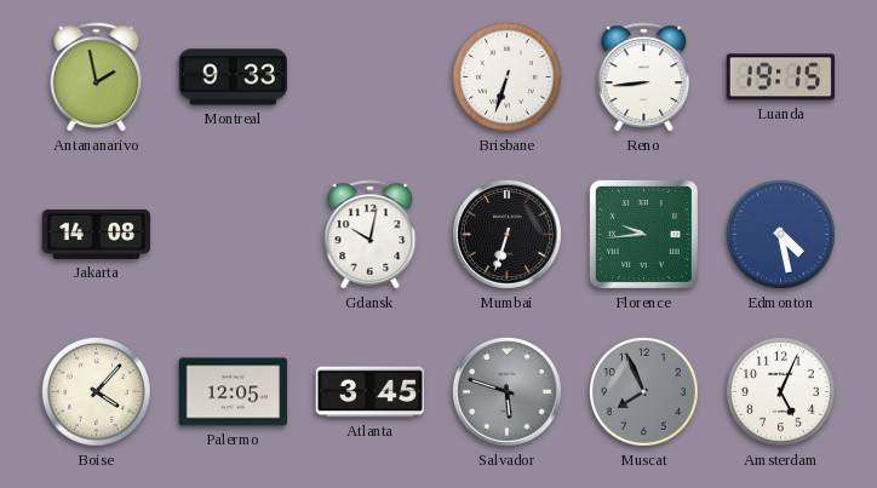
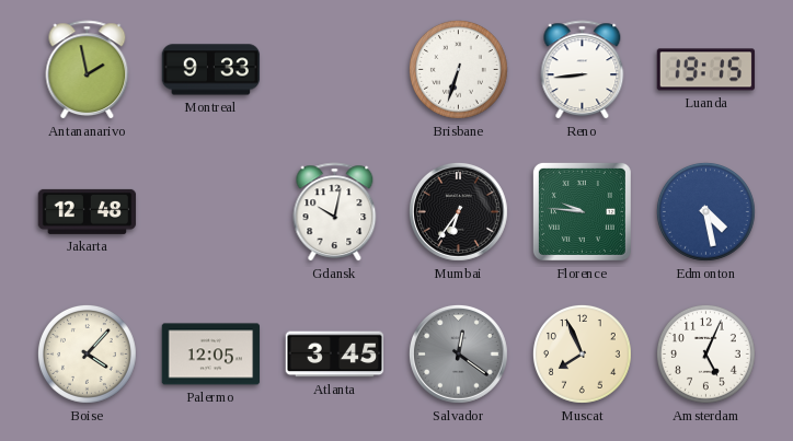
Jakarta: 14:08 -> 12:48
Mumbai: 6:33 -> 6:36
Florence: 9:44 -> 9:46
Salvador: 5:48 -> 12:21
Muscat dial: grey -> cream
